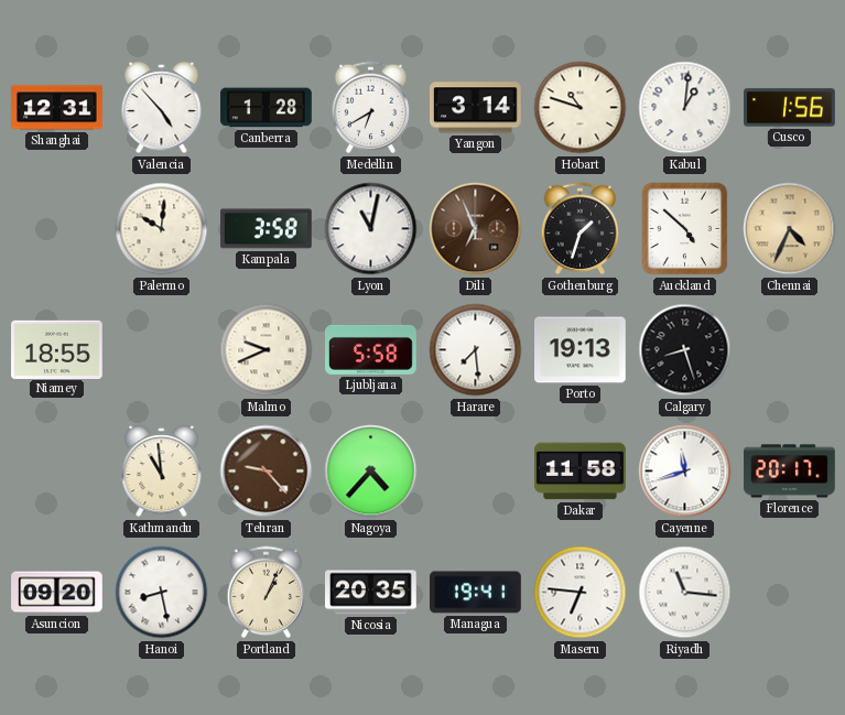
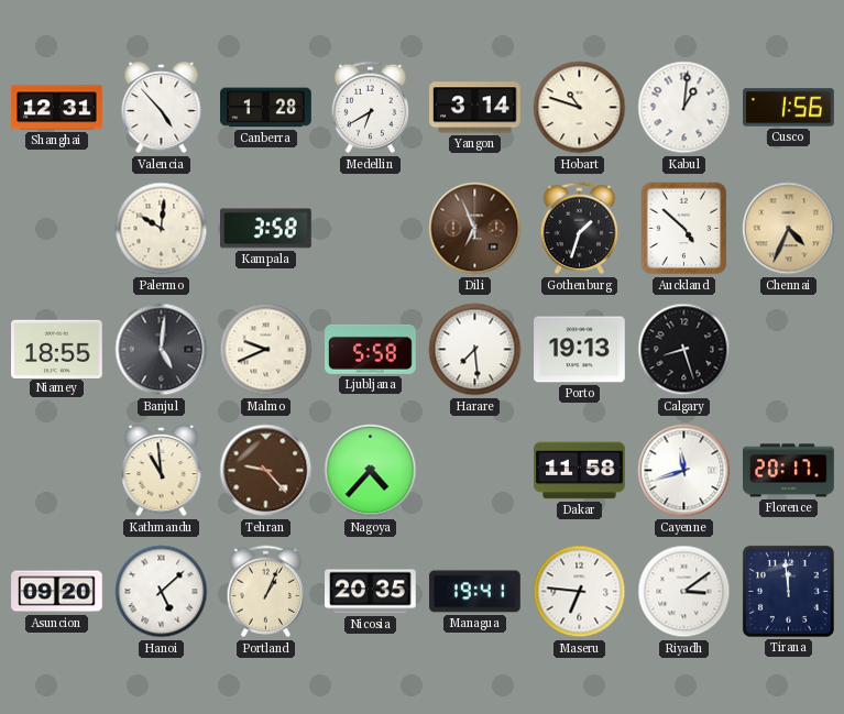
Lyon: 11:02 -> none
Banjul: none -> 5:01
Hanoi: 8:28 -> 5:08
Riyadh: 11:16 -> 3:09
Tirana: none -> 11:59
